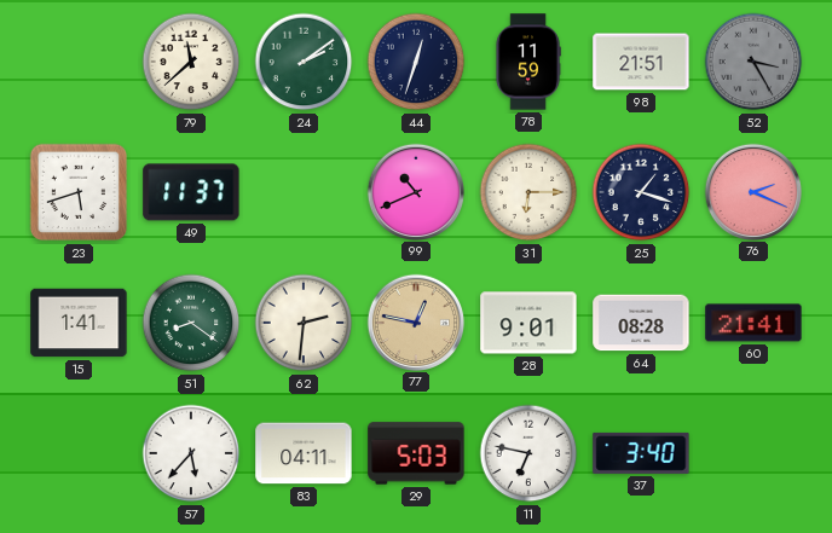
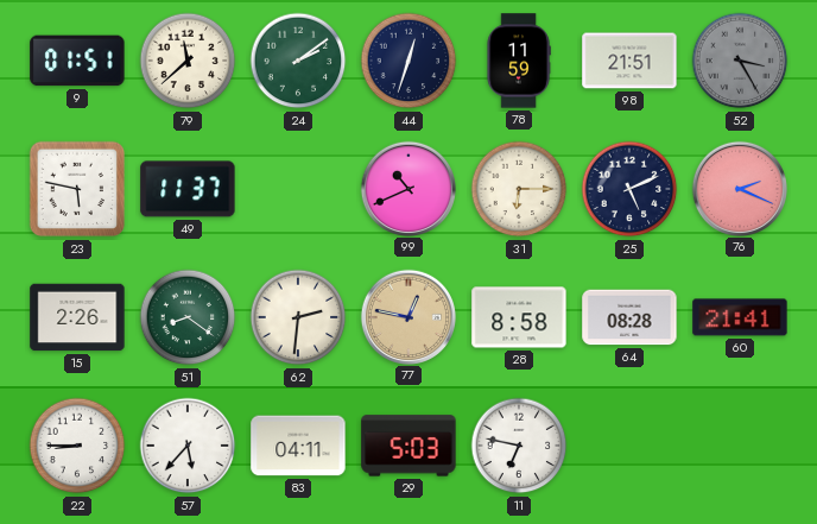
9: none -> 01:51
23: 5:42 -> 5:47
25: 1:18 -> 5:11
15: 1:41 -> 2:26
28: 9:01 -> 8:58
22: none -> 8:45
37: 3:40 -> none
